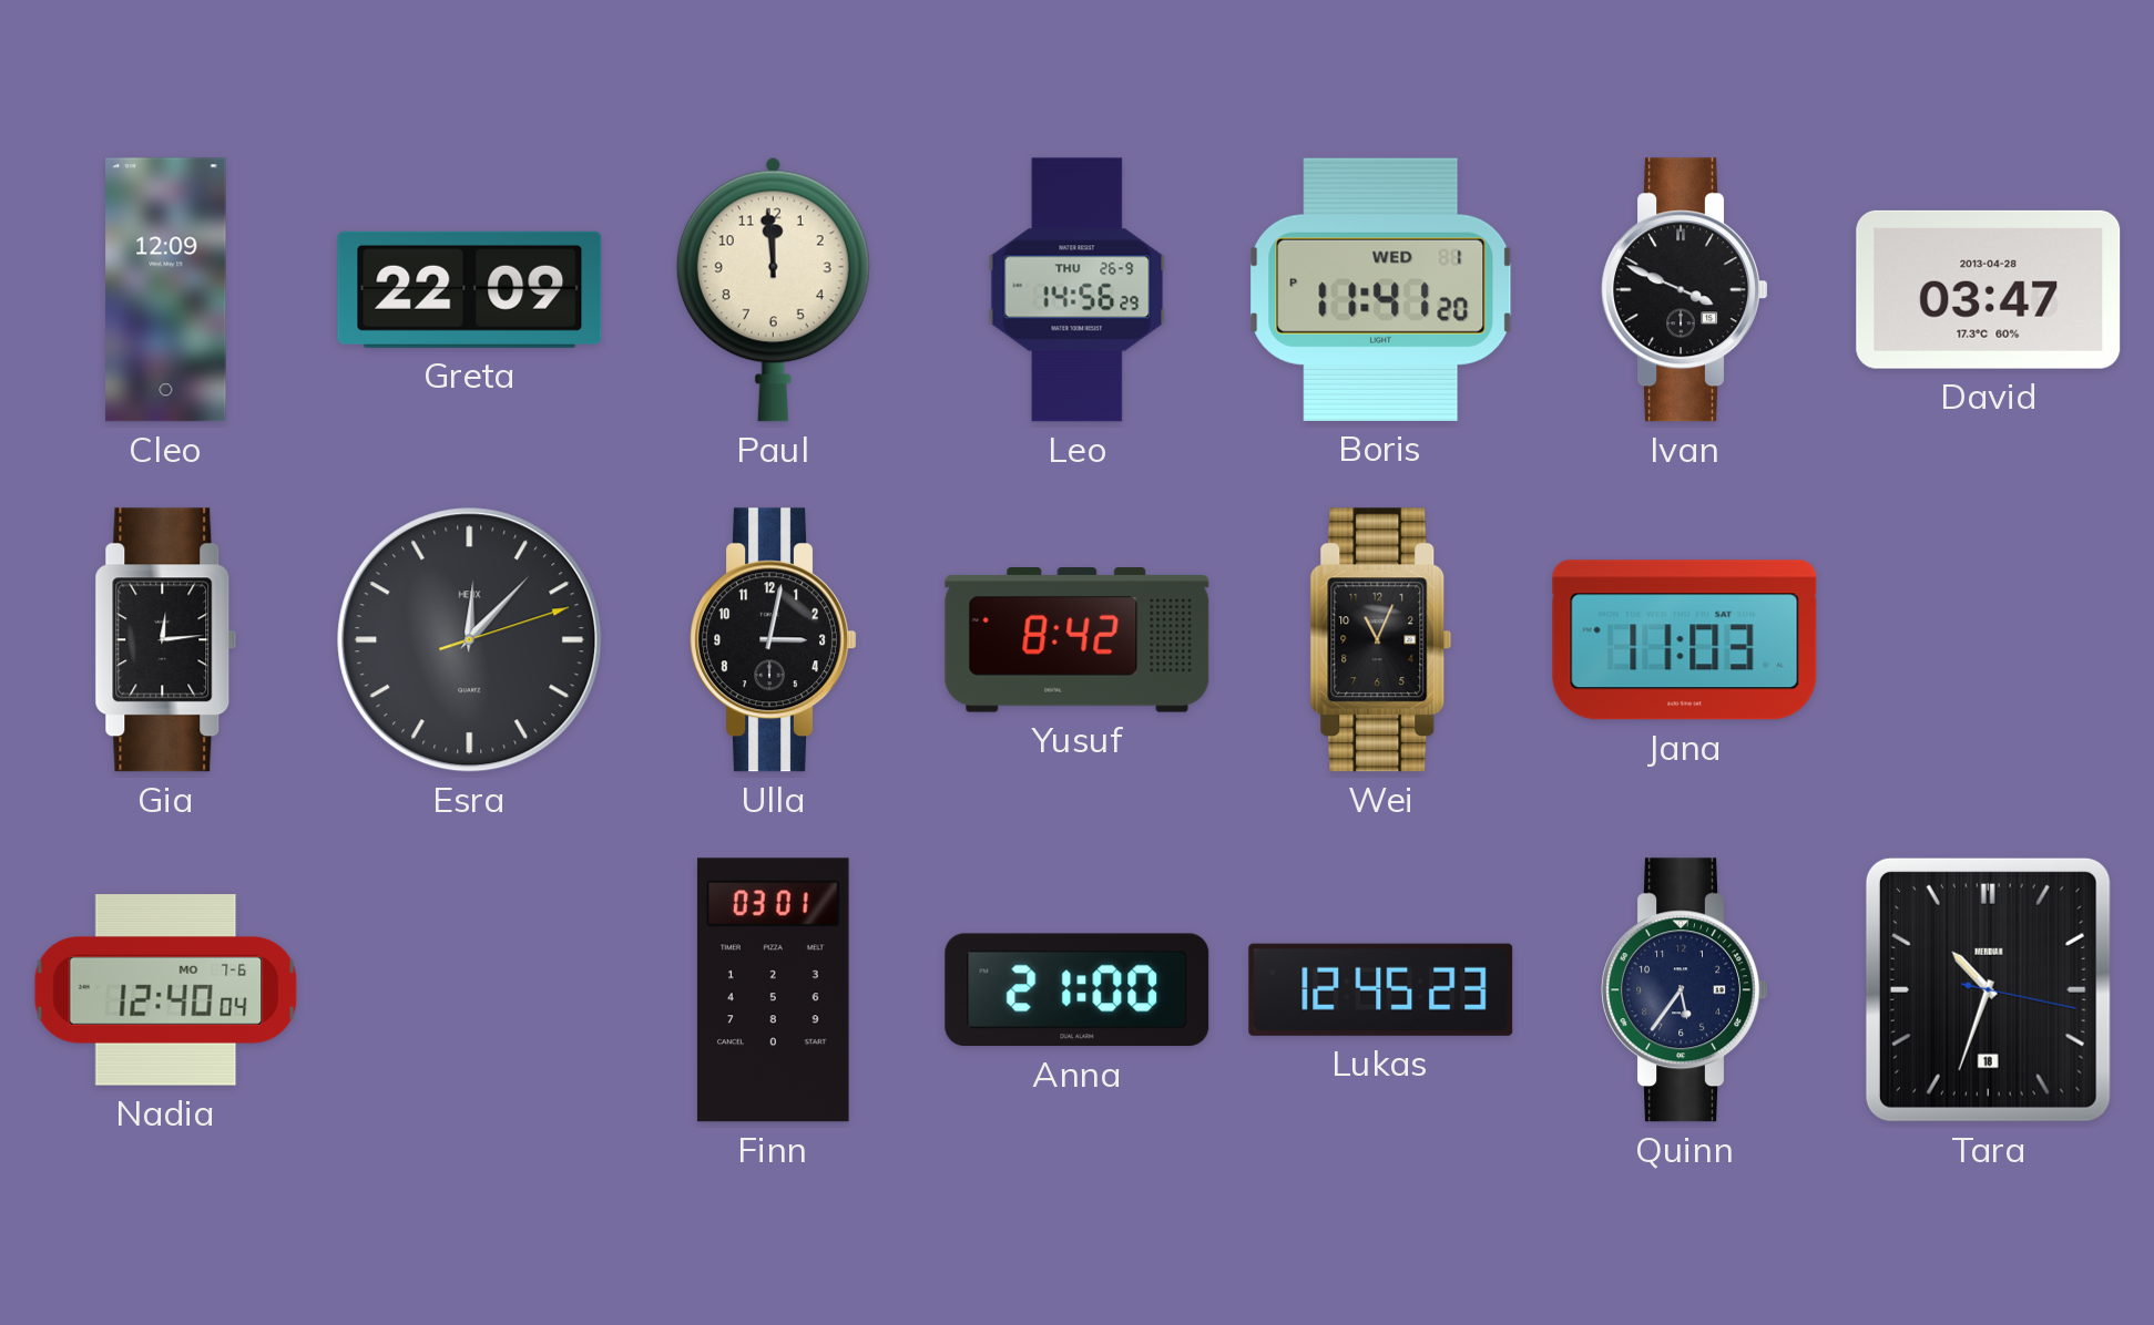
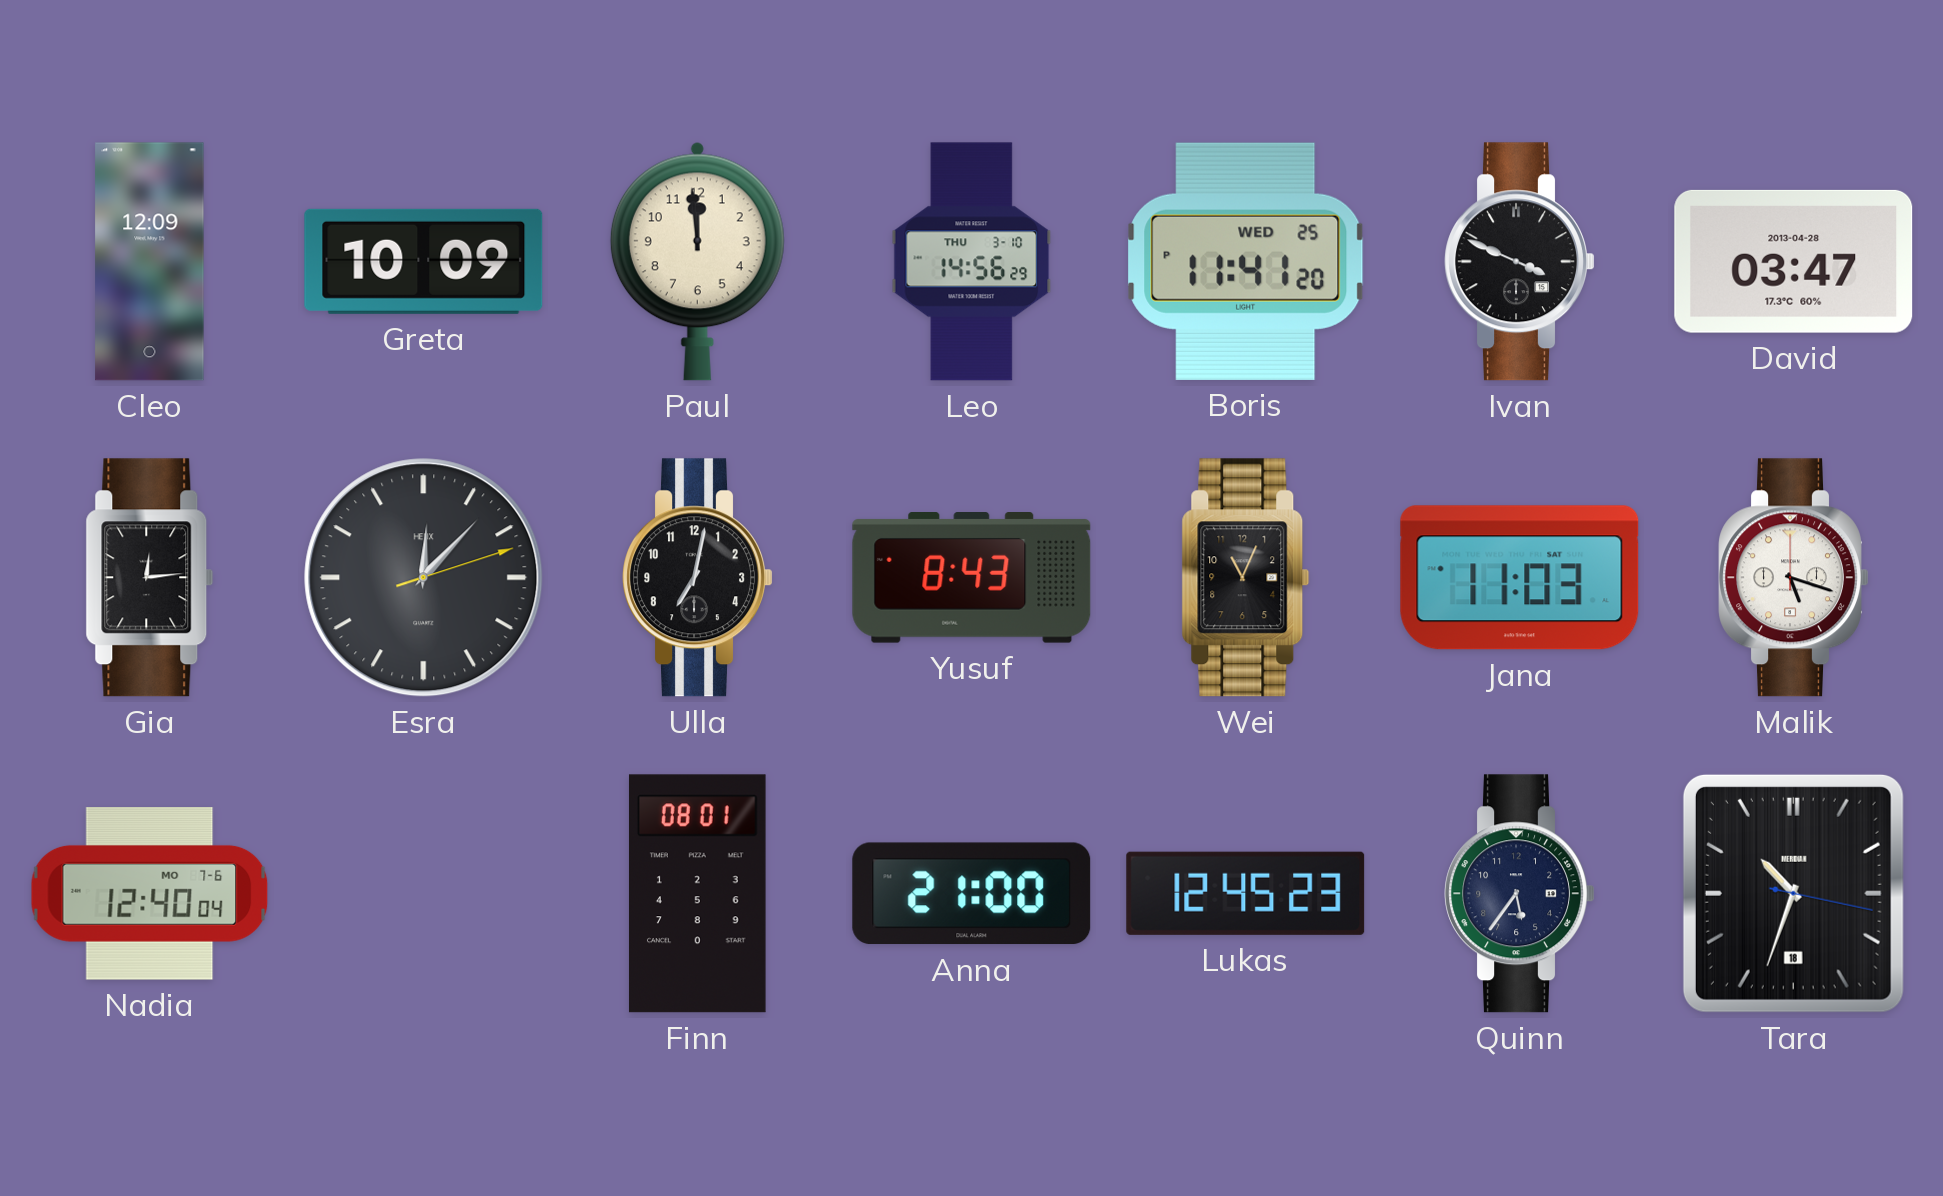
Greta: 22:09 -> 10:09
Leo date: THU 26-9 -> THU 3-10
Boris date: WED 1 -> WED 25
Ulla: 3:02 -> 7:02
Yusuf: 8:42 -> 8:43
Malik: none -> 5:18
Finn: 03:01 -> 08:01
